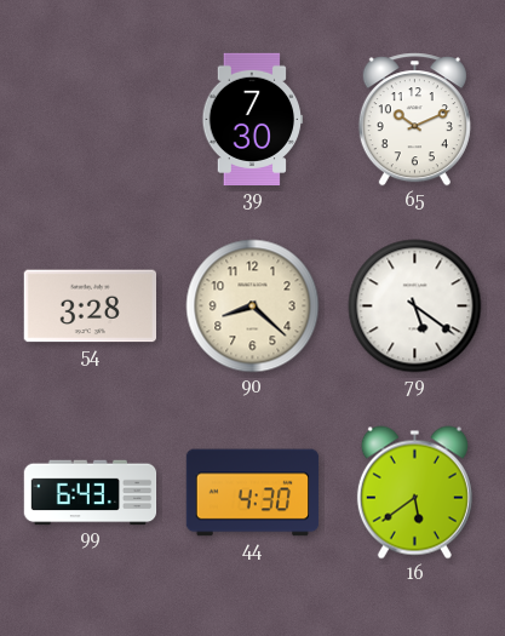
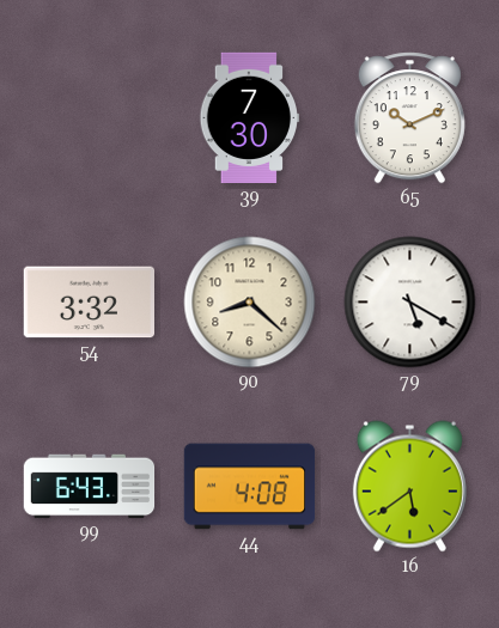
54: 3:28 -> 3:32
79: 5:21 -> 5:20
44: 4:30 -> 4:08
